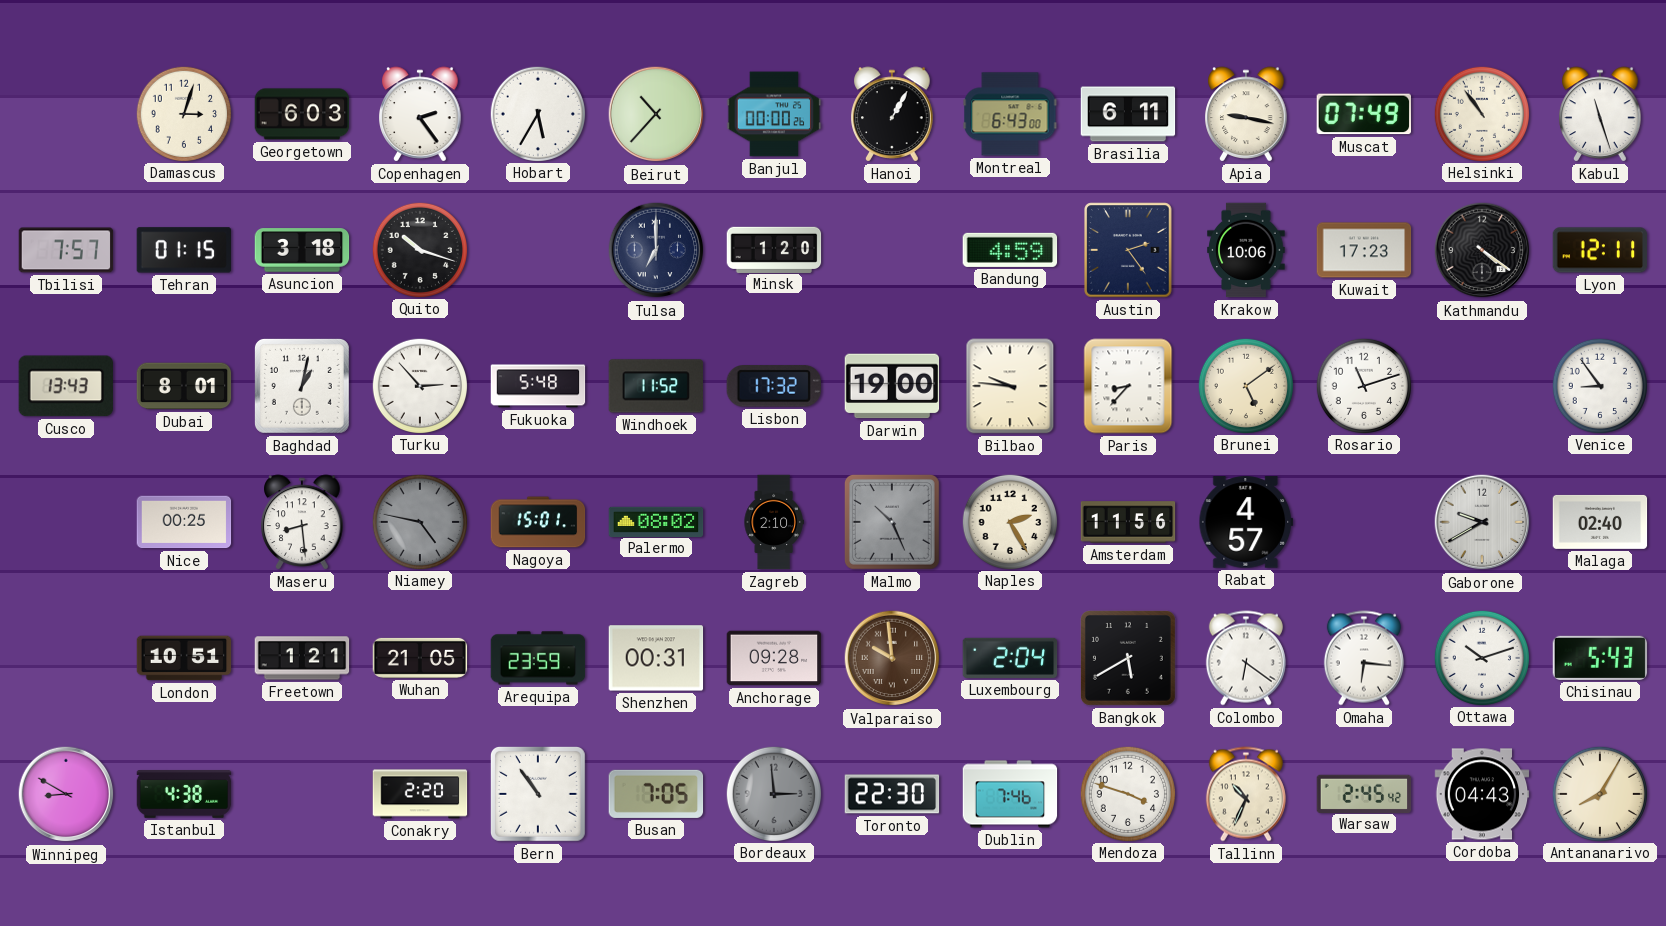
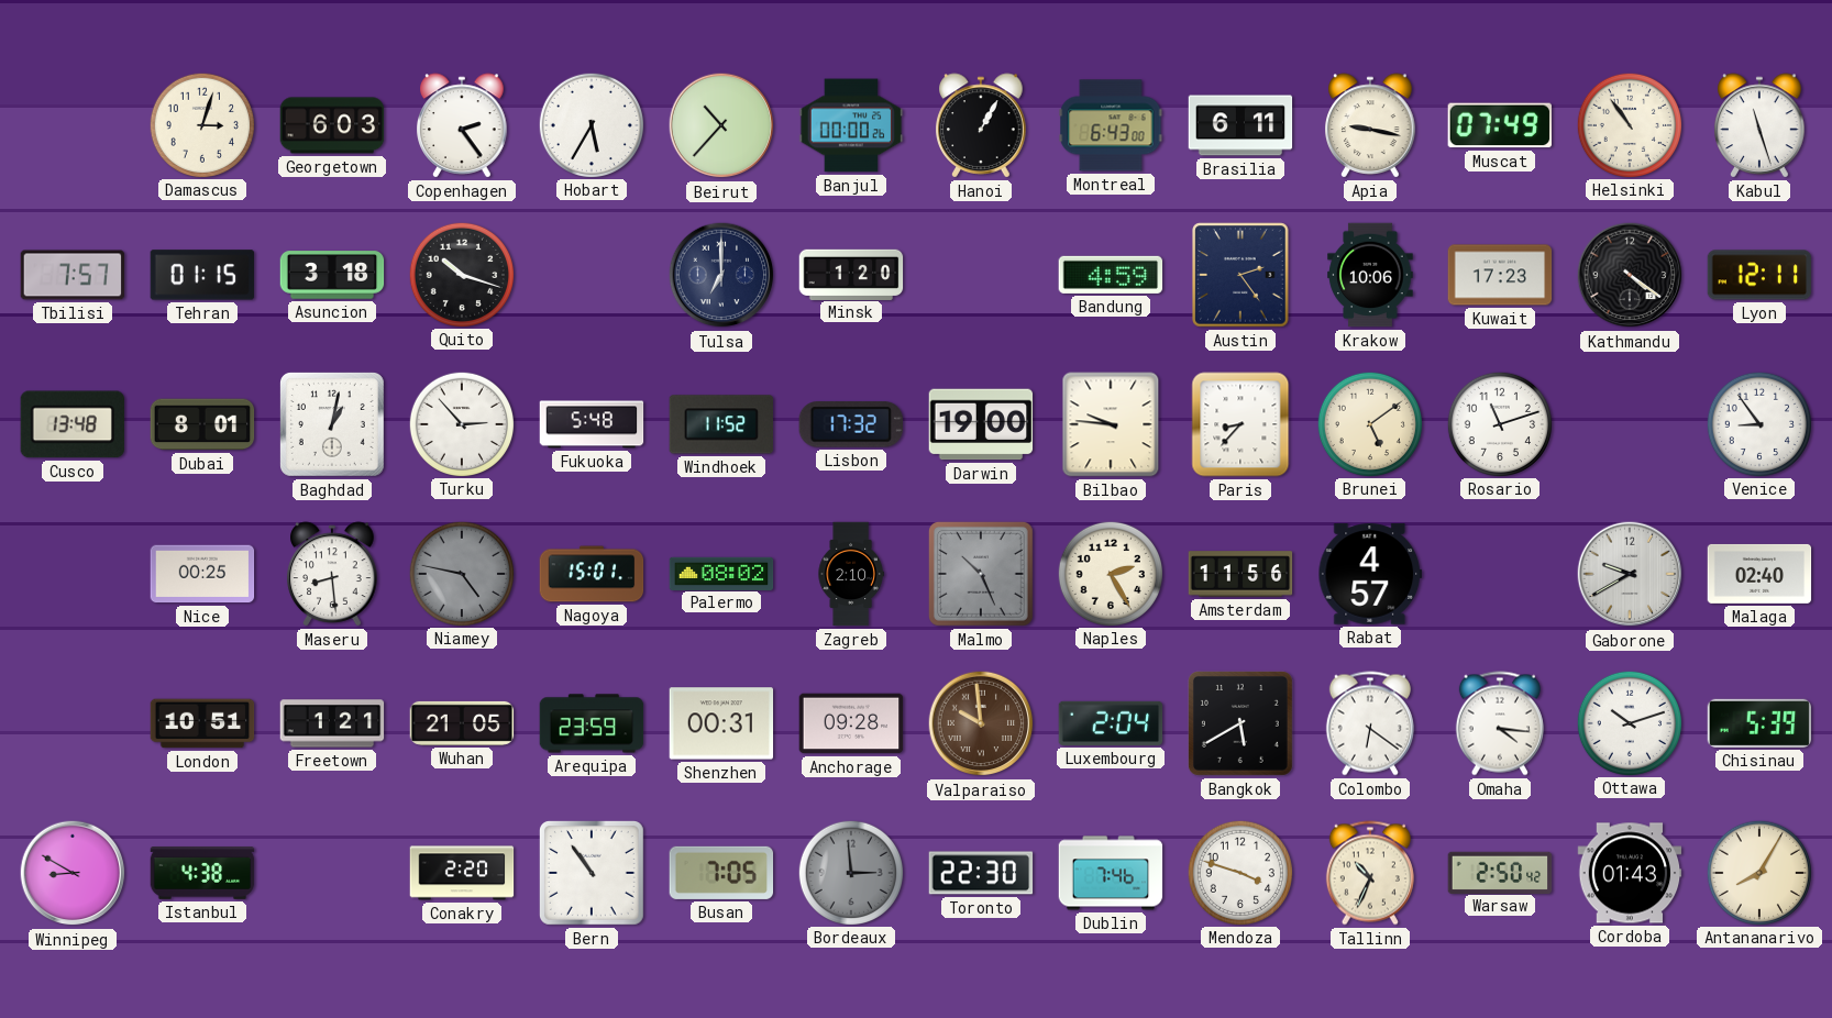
Cusco: 13:43 -> 13:48
Omaha: 6:16 -> 4:16
Chisinau: 5:43 -> 5:39
Warsaw: 2:45 -> 2:50
Cordoba: 04:43 -> 01:43
